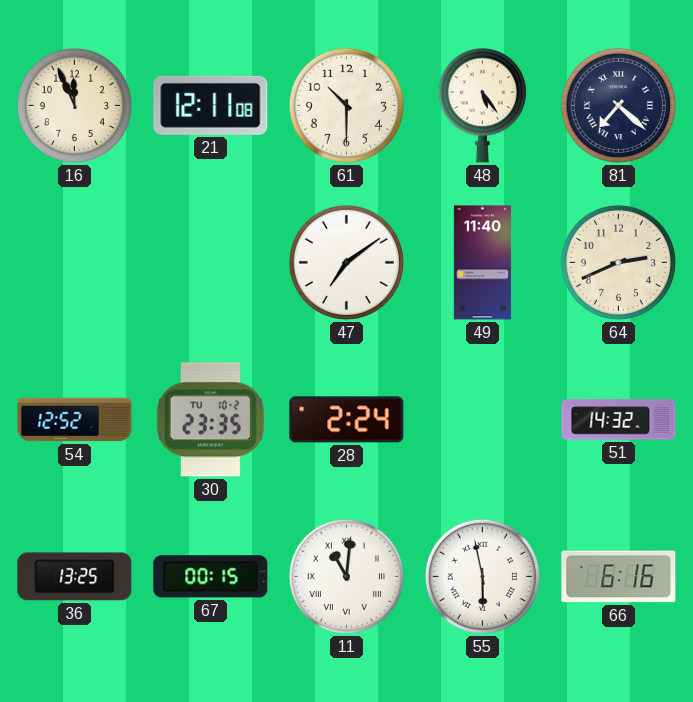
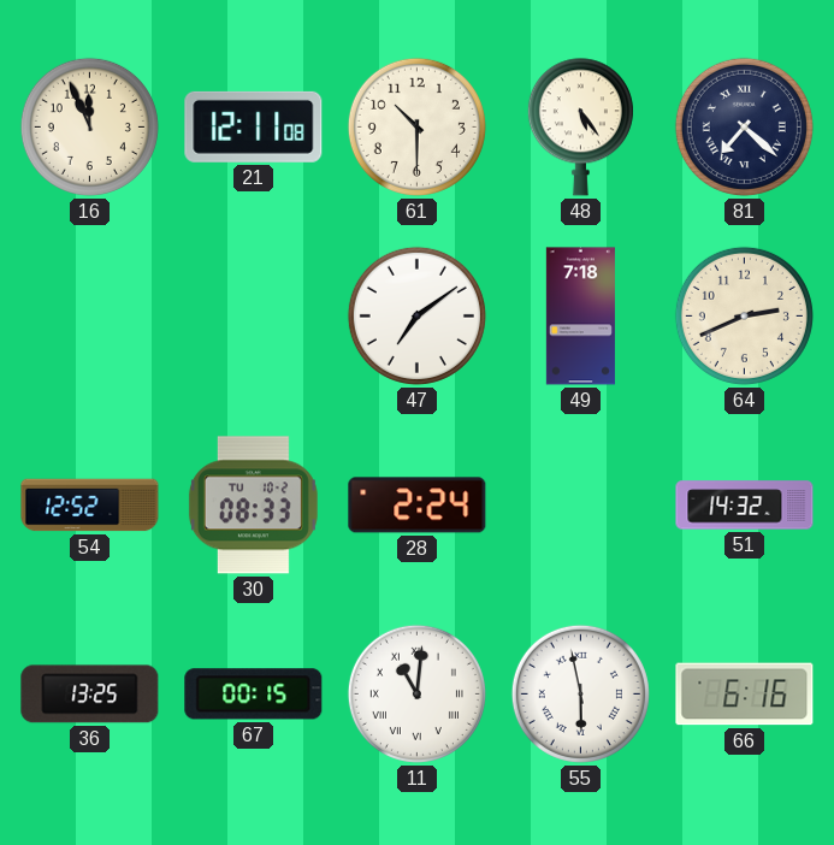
49: 11:40 -> 7:18
30: 23:35 -> 08:33
